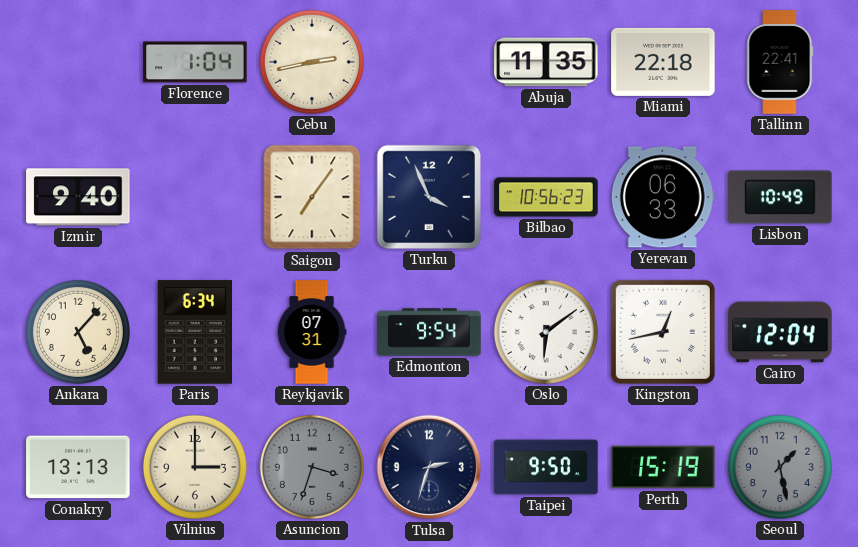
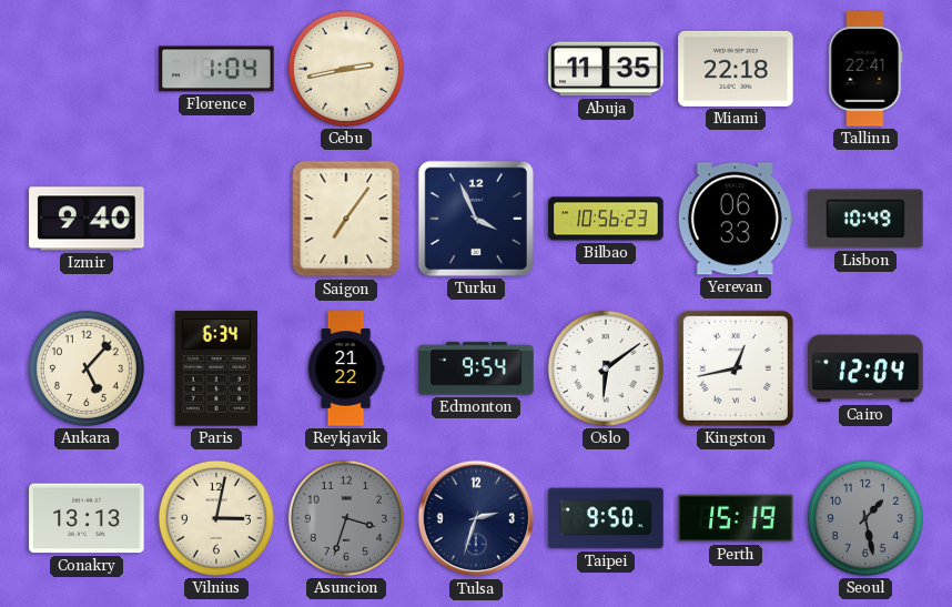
Reykjavik: 07:31 -> 21:22
Vilnius: 3:00 -> 3:02
